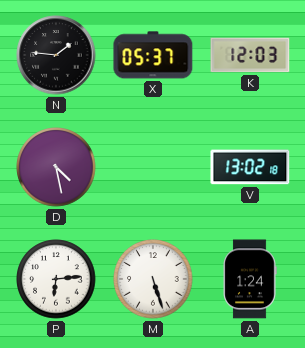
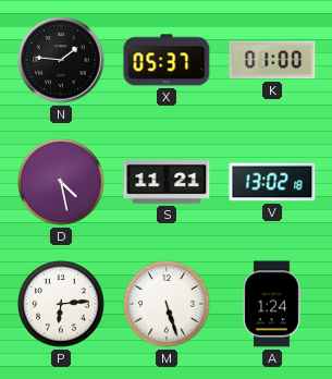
K: 12:03 -> 01:00
S: none -> 11:21
